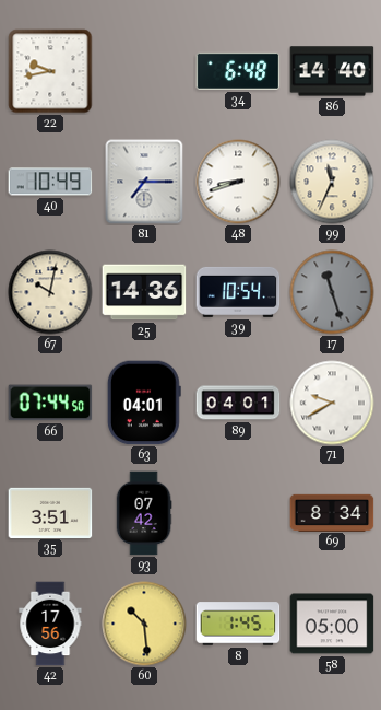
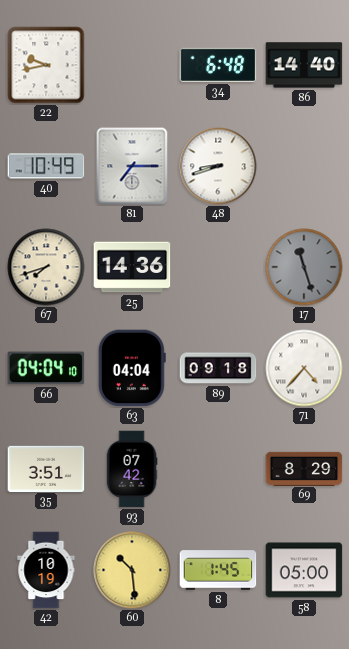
99: 11:34 -> none
67: 10:02 -> 7:42
39: 10:54 -> none
66: 07:44 -> 04:04
63: 04:01 -> 04:04
89: 04:01 -> 09:18
71: 9:40 -> 4:37
69: 8:34 -> 8:29
42: 17:56 -> 10:19
